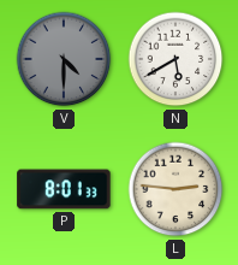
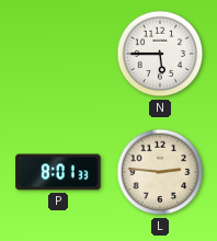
V: 4:30 -> none
N: 5:40 -> 5:45
